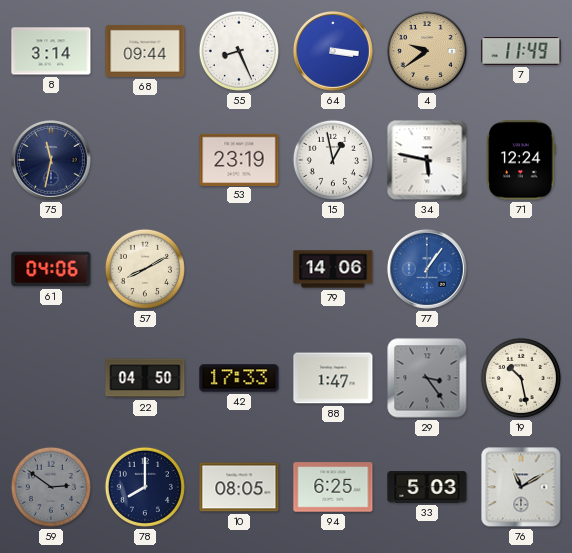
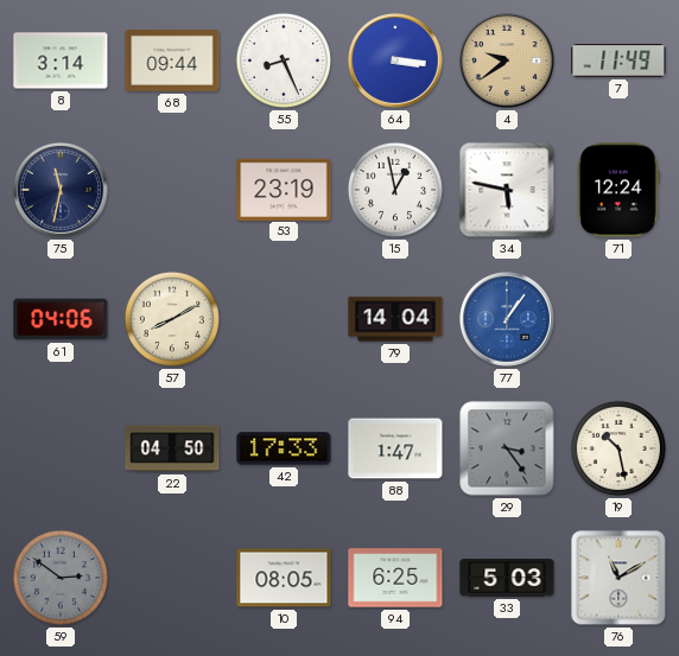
79: 14:06 -> 14:04
78: 8:00 -> none
